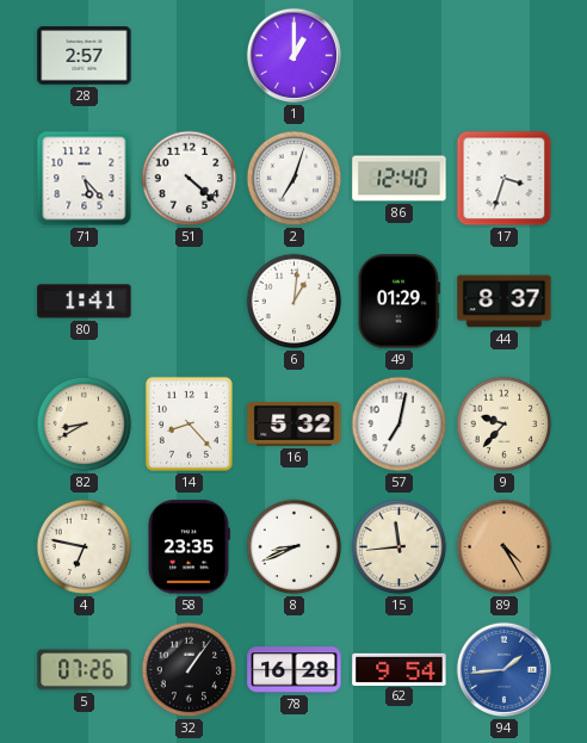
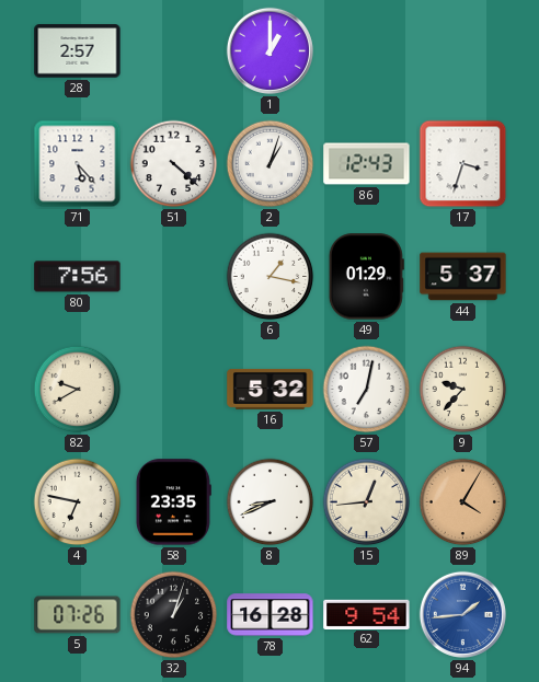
2: 7:03 -> 1:03
86: 12:40 -> 12:43
80: 1:41 -> 7:56
6: 1:01 -> 1:17
44: 8:37 -> 5:37
82: 8:40 -> 9:40
14: 8:23 -> none
15: 11:44 -> 12:44
89: 4:25 -> 4:05
32: 1:06 -> 1:03
